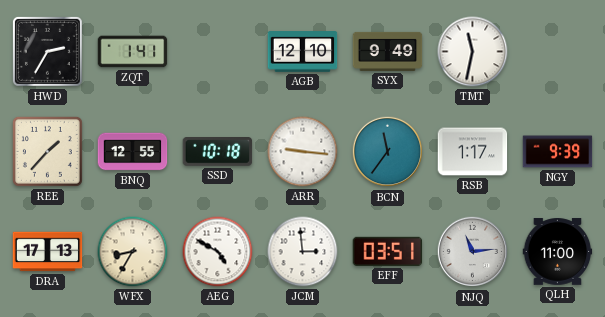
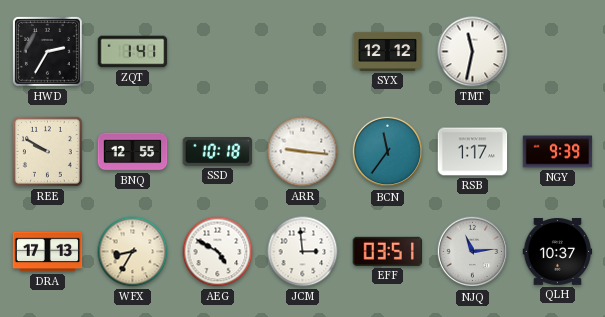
AGB: 12:10 -> none
SYX: 9:49 -> 12:12
REE: 1:37 -> 9:50
QLH: 11:00 -> 10:37
